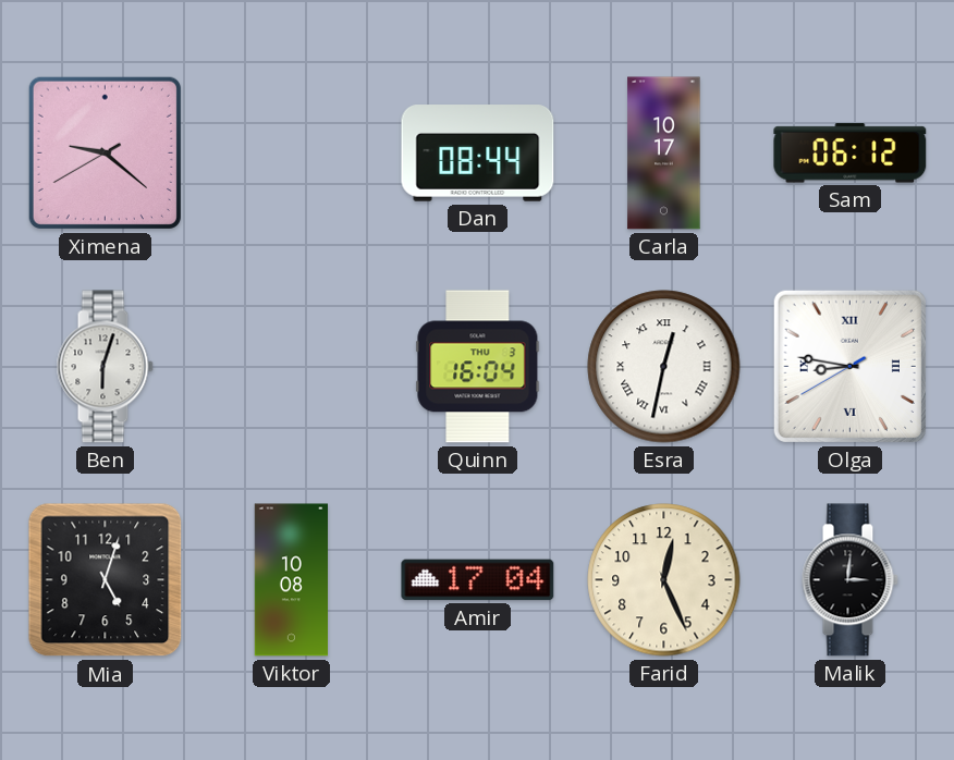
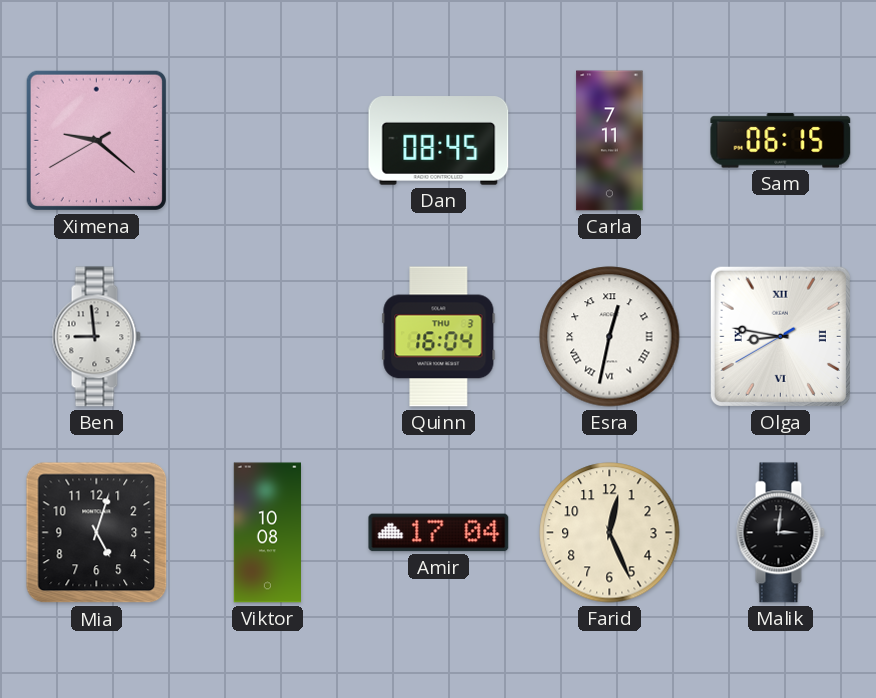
Dan: 08:44 -> 08:45
Carla: 10:17 -> 7:11
Sam: 06:12 -> 06:15
Ben: 6:03 -> 8:59
